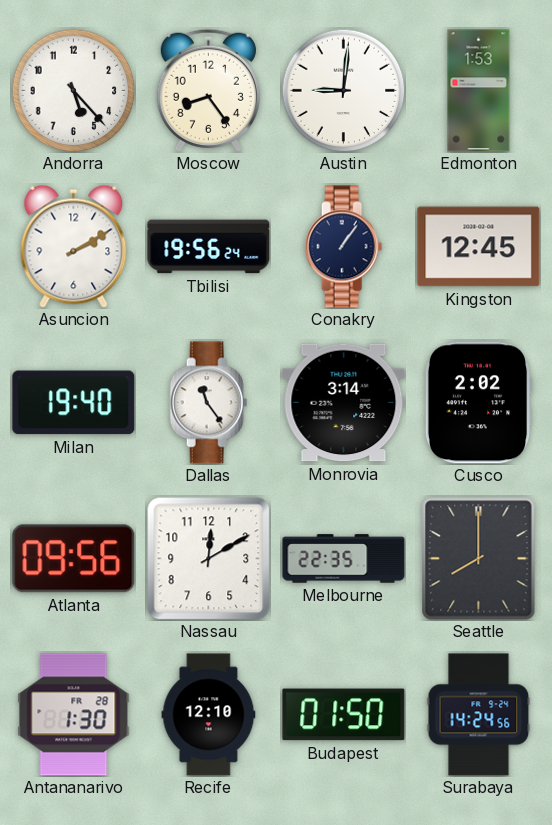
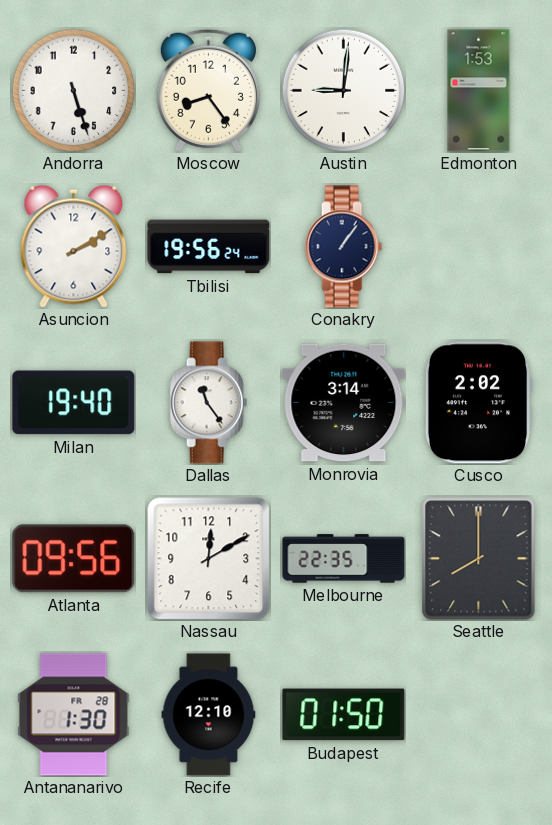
Andorra: 5:23 -> 5:27
Kingston: 12:45 -> none
Surabaya: 14:24 -> none
